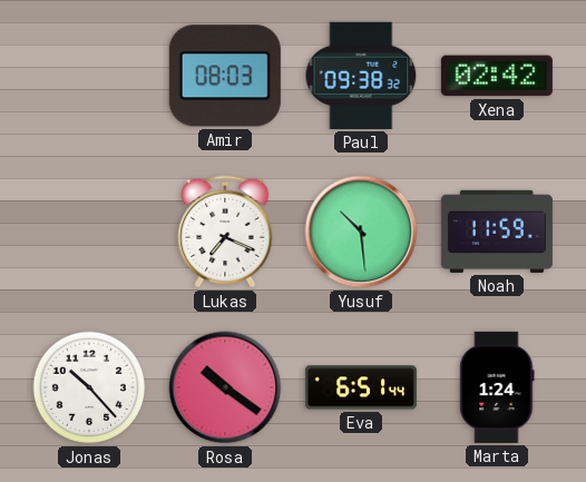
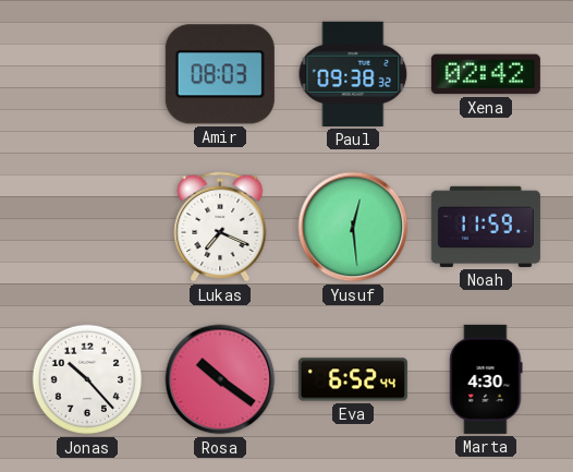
Yusuf: 10:29 -> 12:29
Eva: 6:51 -> 6:52
Marta: 1:24 -> 4:30
